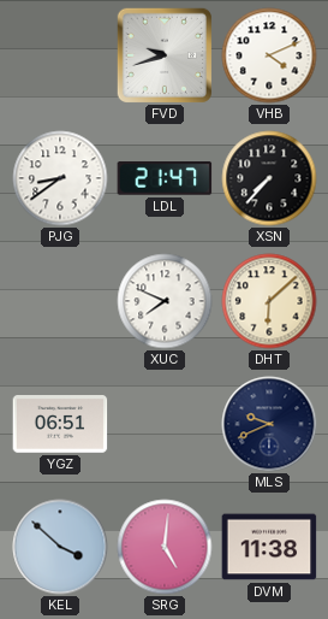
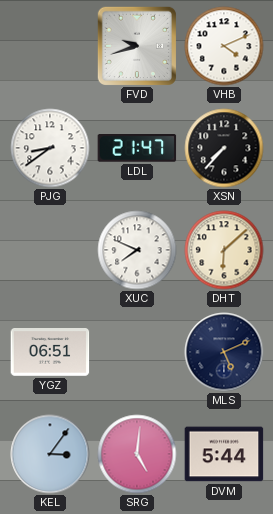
MLS: 9:41 -> 5:11
KEL: 3:52 -> 3:06
DVM: 11:38 -> 5:44
